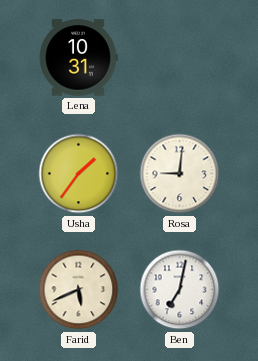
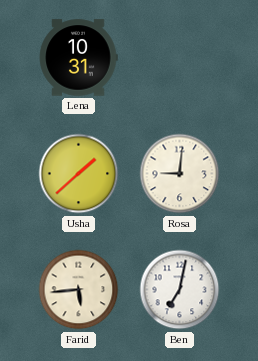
Usha: 1:36 -> 1:38
Farid: 5:41 -> 5:44
